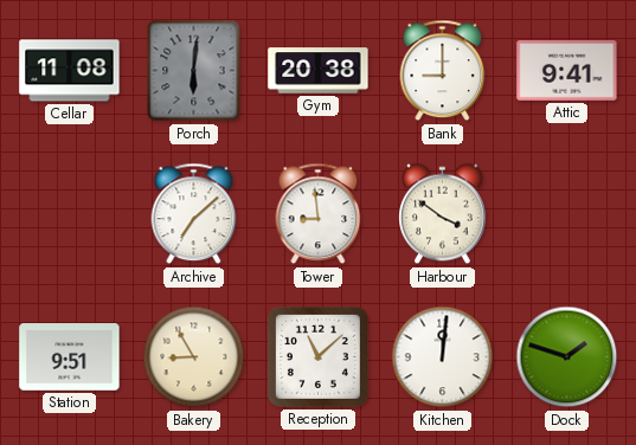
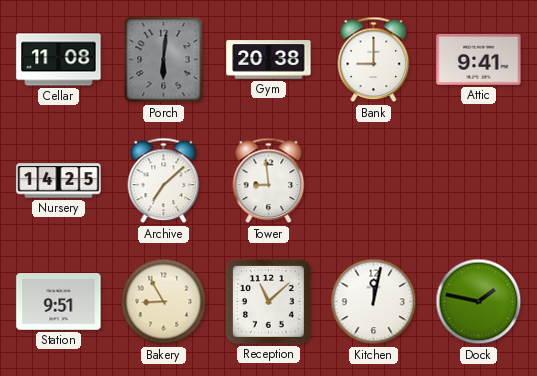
Nursery: none -> 14:25
Harbour: 3:51 -> none
Kitchen: 12:01 -> 12:02
Dock: 1:48 -> 1:47
